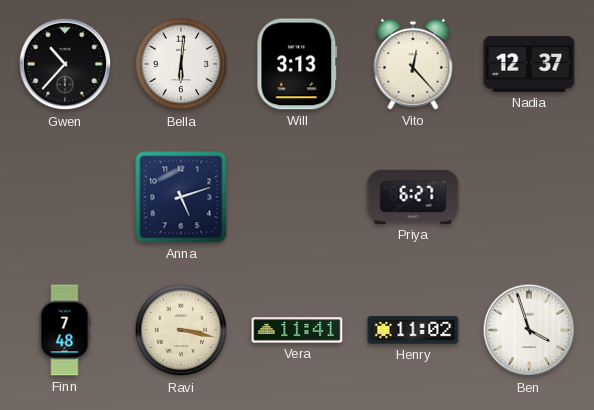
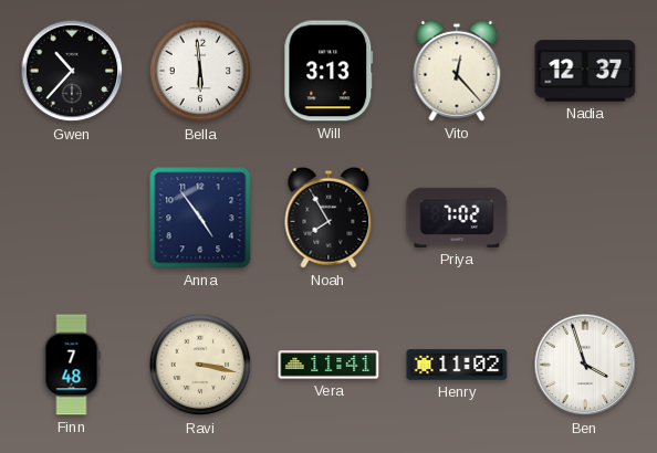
Bella: 6:01 -> 5:59
Anna: 5:12 -> 4:54
Noah: none -> 7:55
Priya: 6:27 -> 7:02
